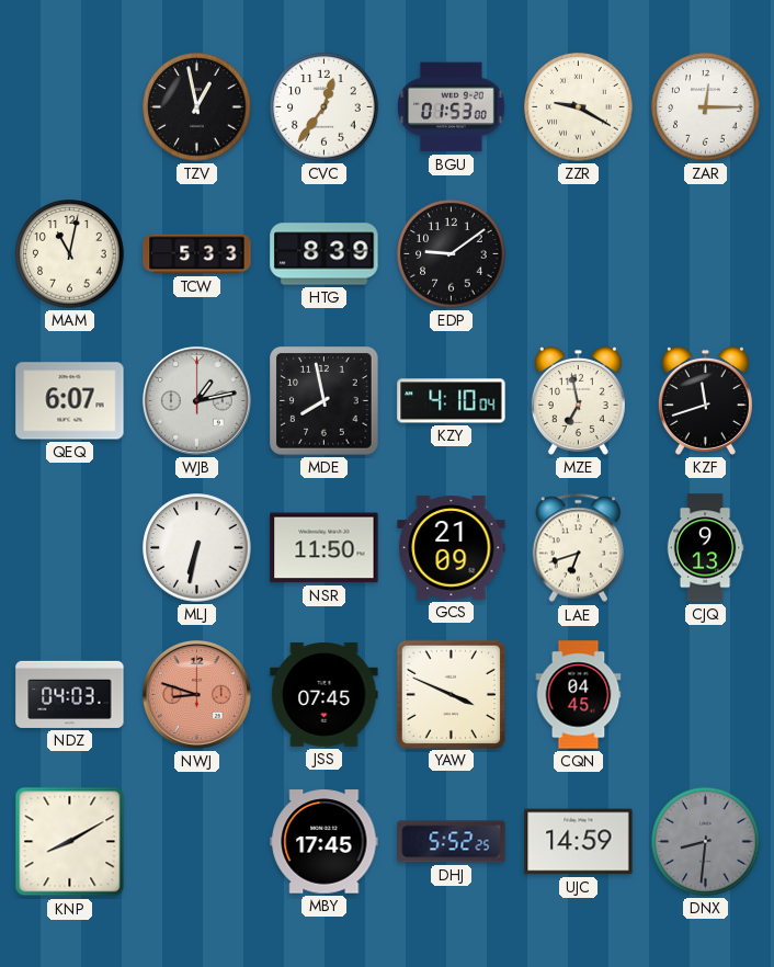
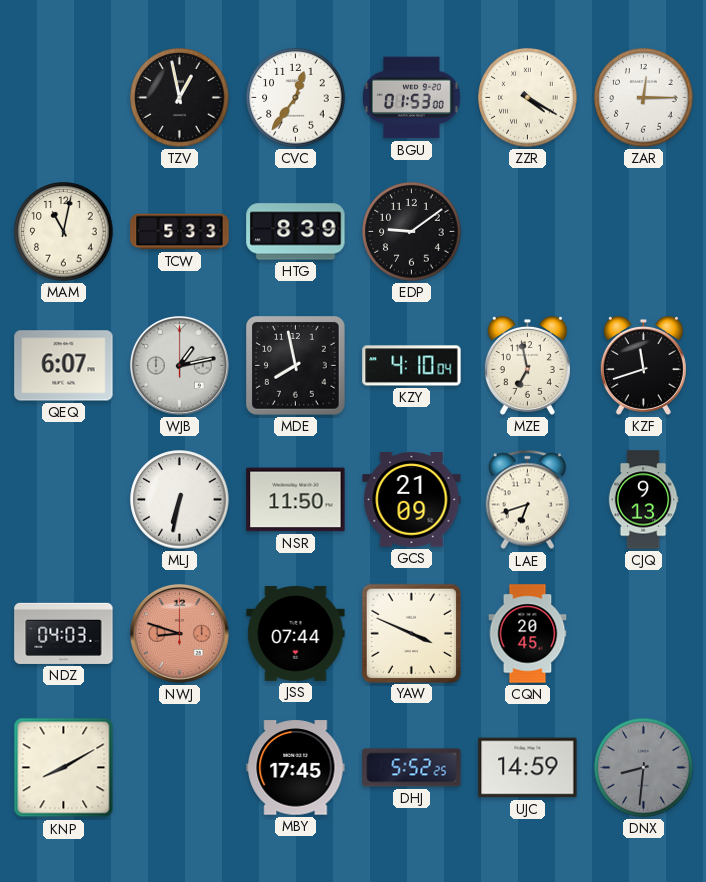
ZZR: 9:20 -> 4:20
JSS: 07:45 -> 07:44
CQN: 04:45 -> 20:45
